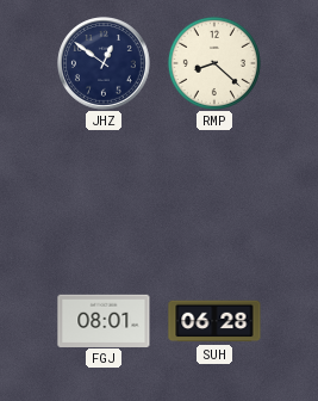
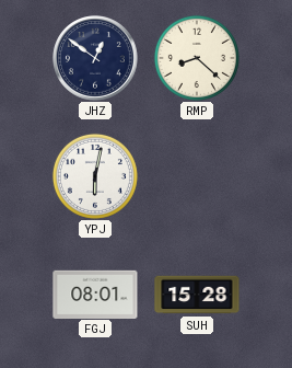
YPJ: none -> 6:02
SUH: 06:28 -> 15:28
